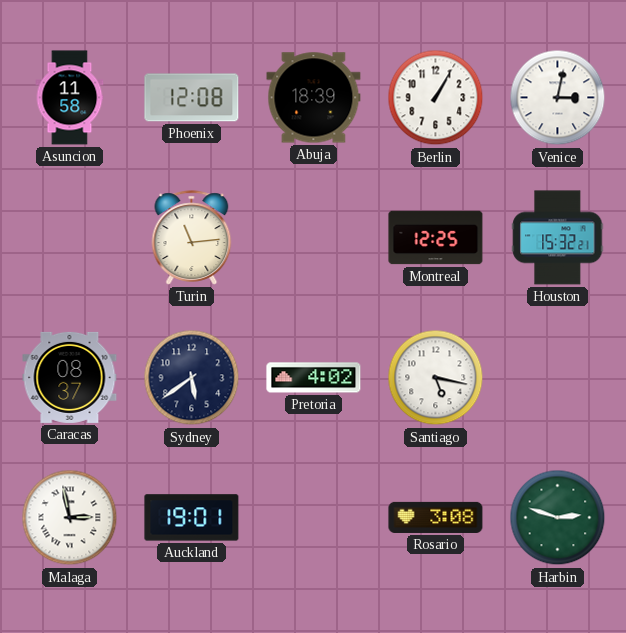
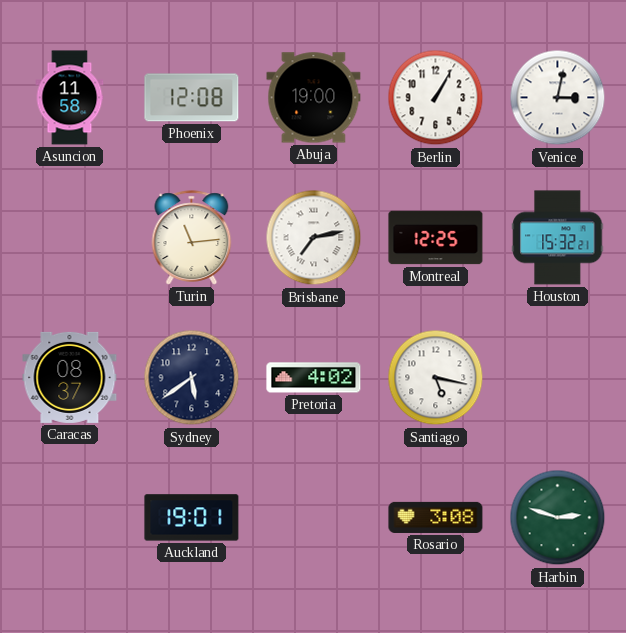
Abuja: 18:39 -> 19:00
Brisbane: none -> 7:13
Malaga: 2:58 -> none
